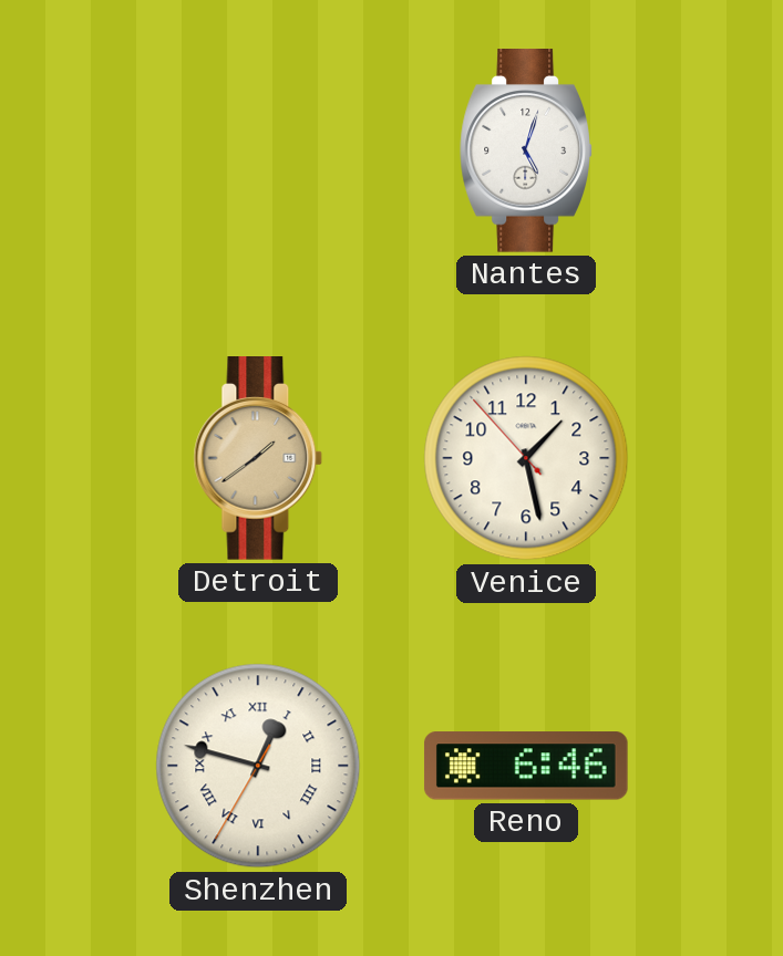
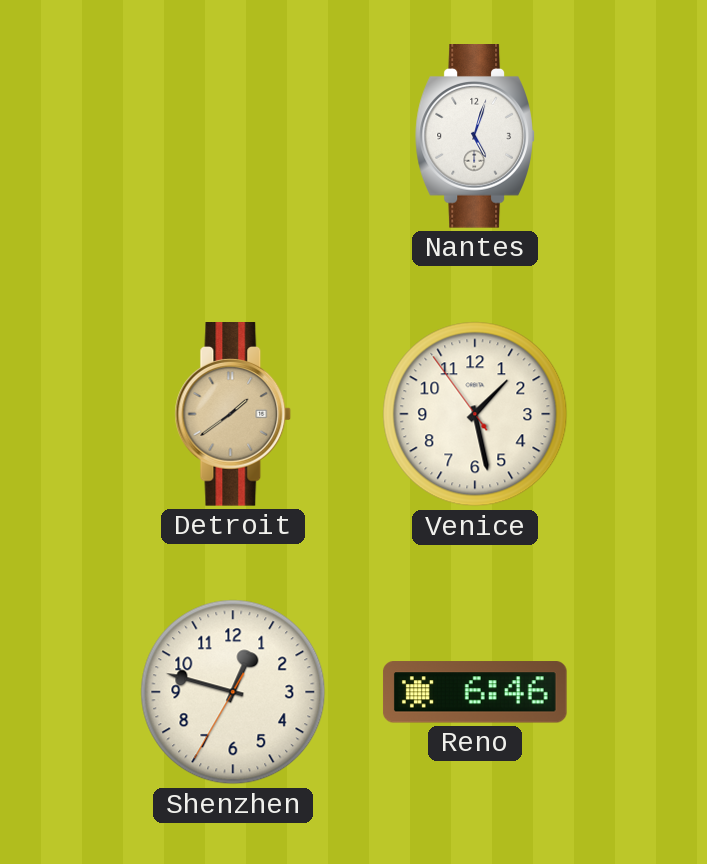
Venice: 1:27:53 -> 1:27:54
Shenzhen numerals: Roman -> Arabic
